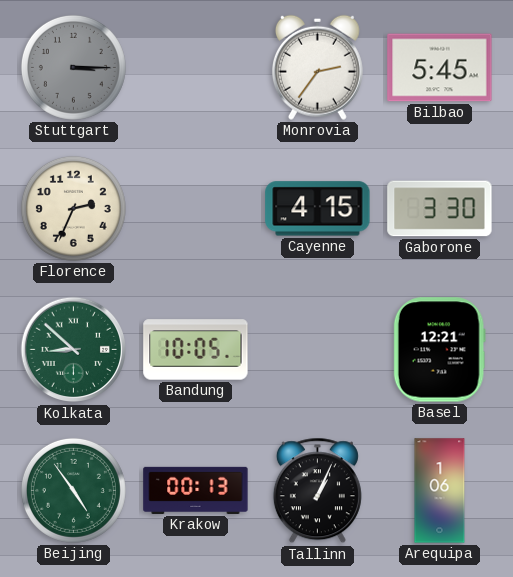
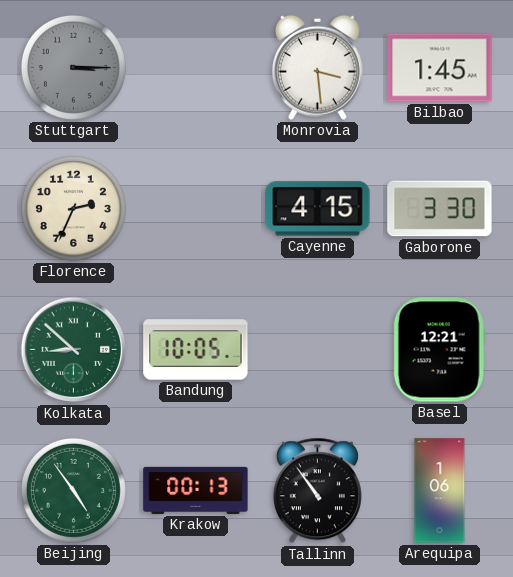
Monrovia: 2:36 -> 3:29
Bilbao: 5:45 -> 1:45
Tallinn: 1:04 -> 10:54
